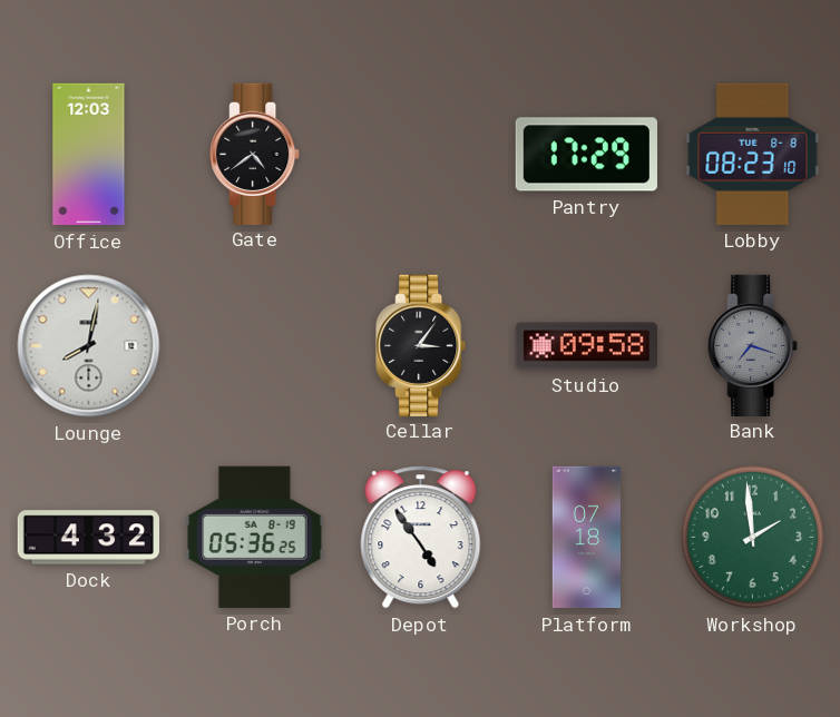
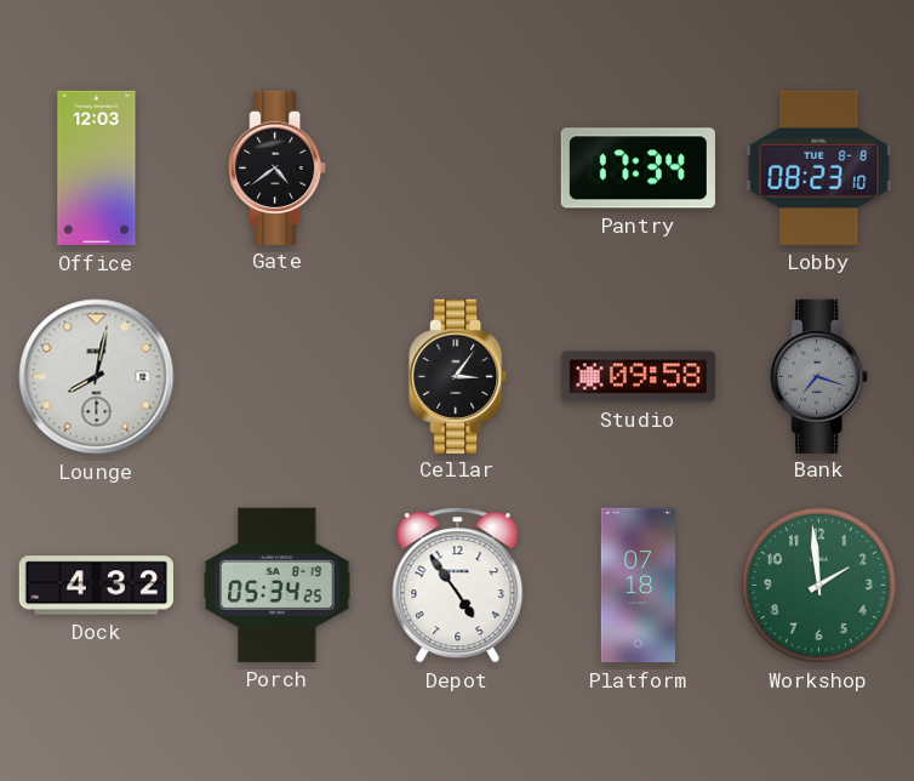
Pantry: 17:29 -> 17:34
Porch: 05:36 -> 05:34
